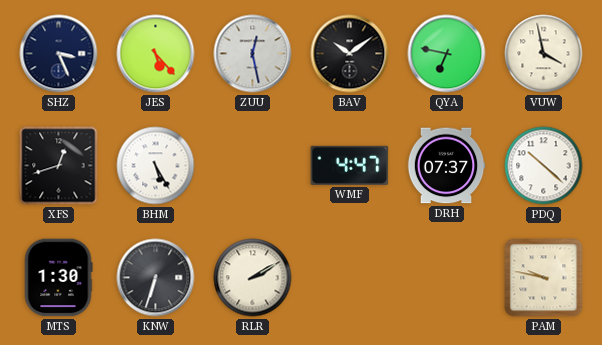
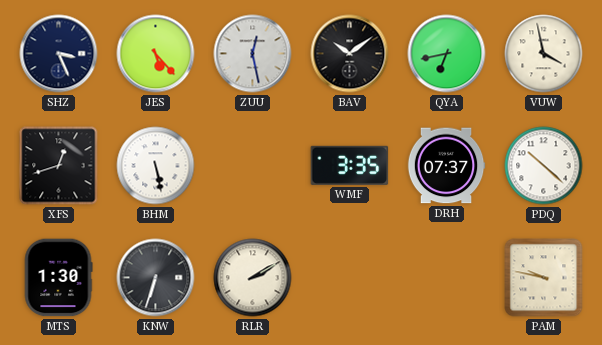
QYA: 6:47 -> 6:43
BHM: 5:25 -> 5:28
WMF: 4:47 -> 3:35
